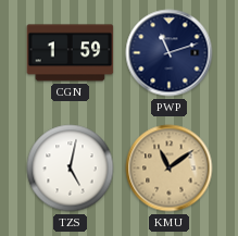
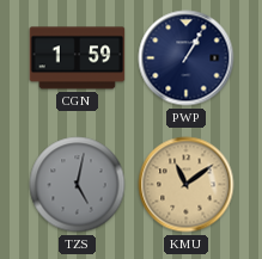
PWP: 11:12 -> 1:05
TZS dial: white -> grey
